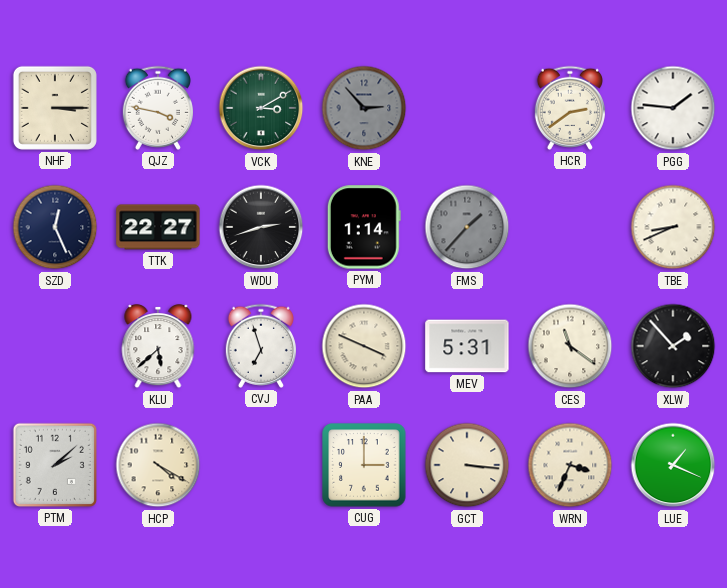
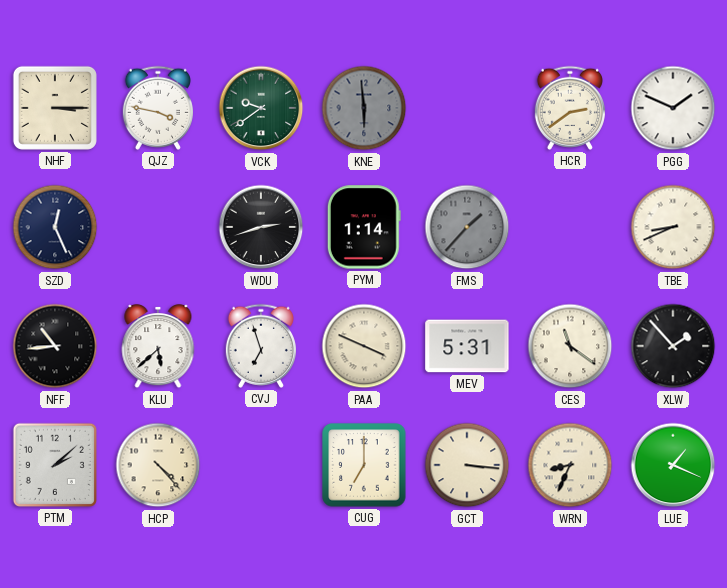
VCK: 3:10 -> 9:39
KNE: 2:53 -> 5:59
PGG: 1:46 -> 1:49
TTK: 22:27 -> none
NFF: none -> 10:44
HCP: 4:20 -> 4:23
CUG: 3:00 -> 7:00
WRN: 3:34 -> 8:34
